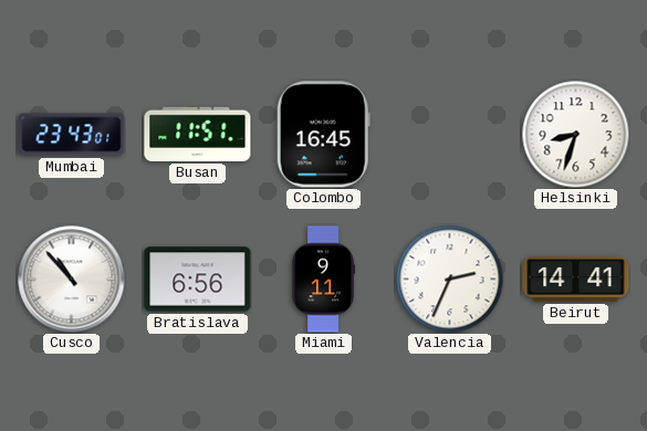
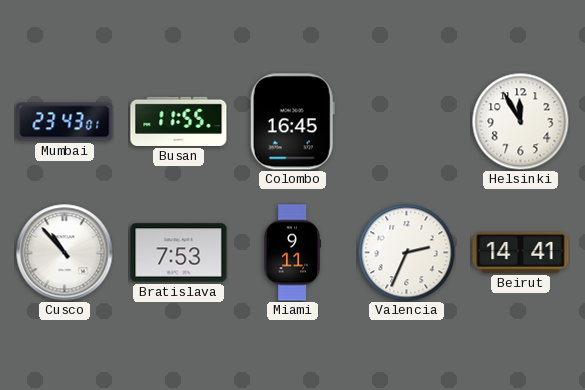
Busan: 11:51 -> 11:55
Helsinki: 8:33 -> 11:55
Bratislava: 6:56 -> 7:53
